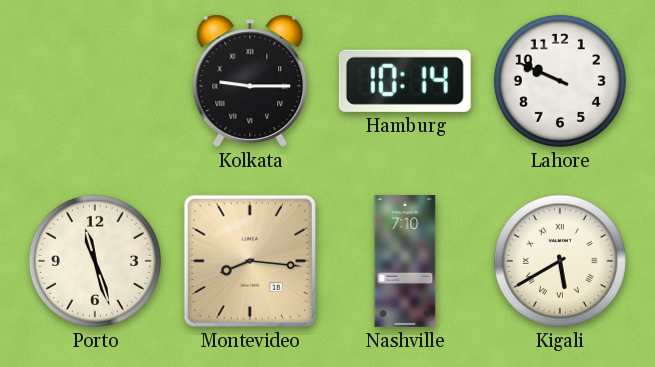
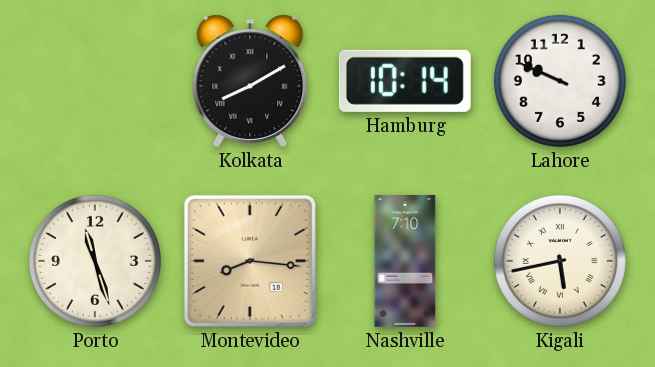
Kolkata: 9:15 -> 8:10
Kigali: 5:40 -> 5:43
